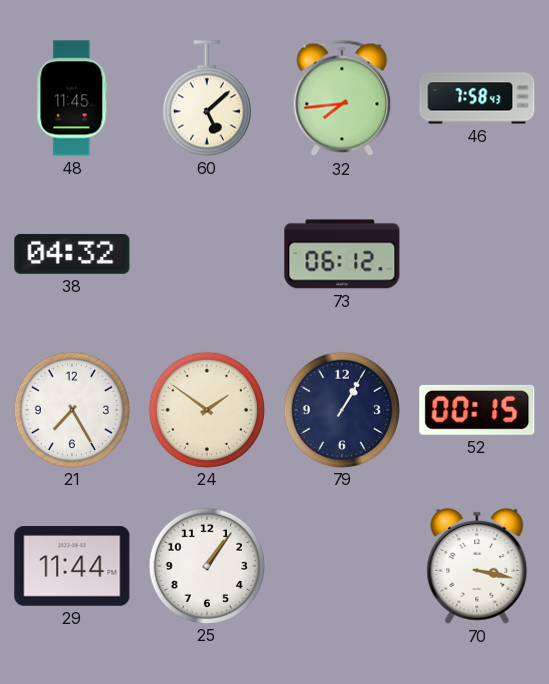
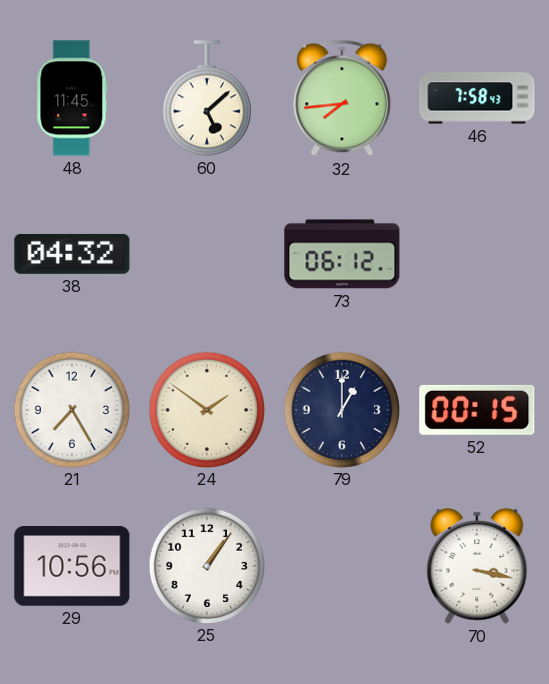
79: 1:05 -> 1:00
29: 11:44 -> 10:56
